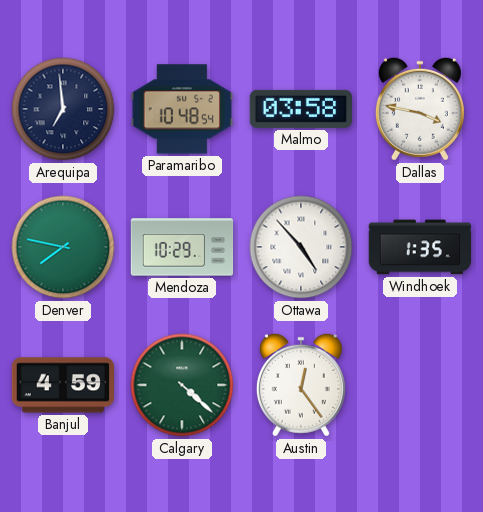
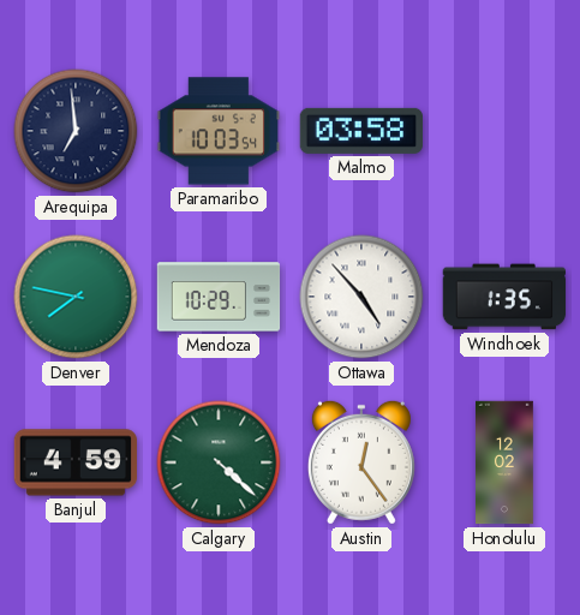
Paramaribo: 10:48 -> 10:03
Dallas: 3:47 -> none
Honolulu: none -> 12:02
